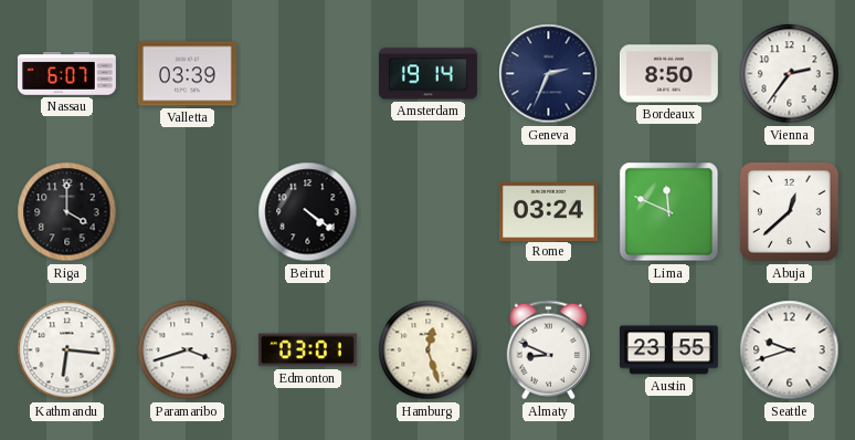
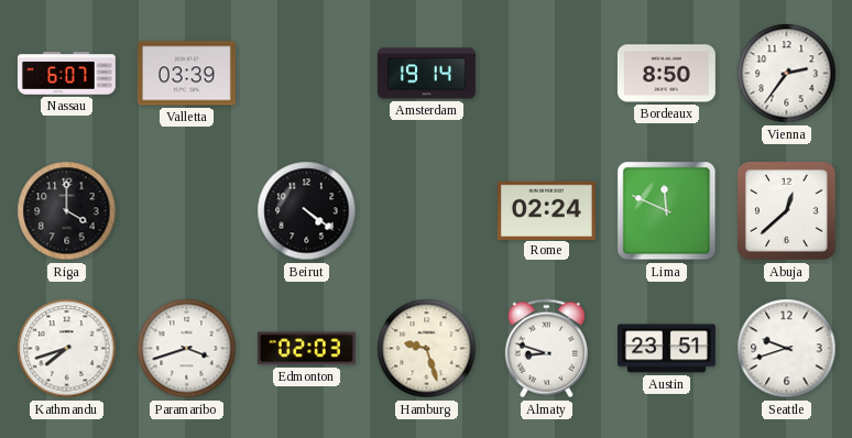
Geneva: 2:34 -> none
Rome: 03:24 -> 02:24
Kathmandu: 6:16 -> 7:42
Edmonton: 03:01 -> 02:03
Hamburg: 12:27 -> 9:27
Almaty: 8:49 -> 8:48
Austin: 23:55 -> 23:51
